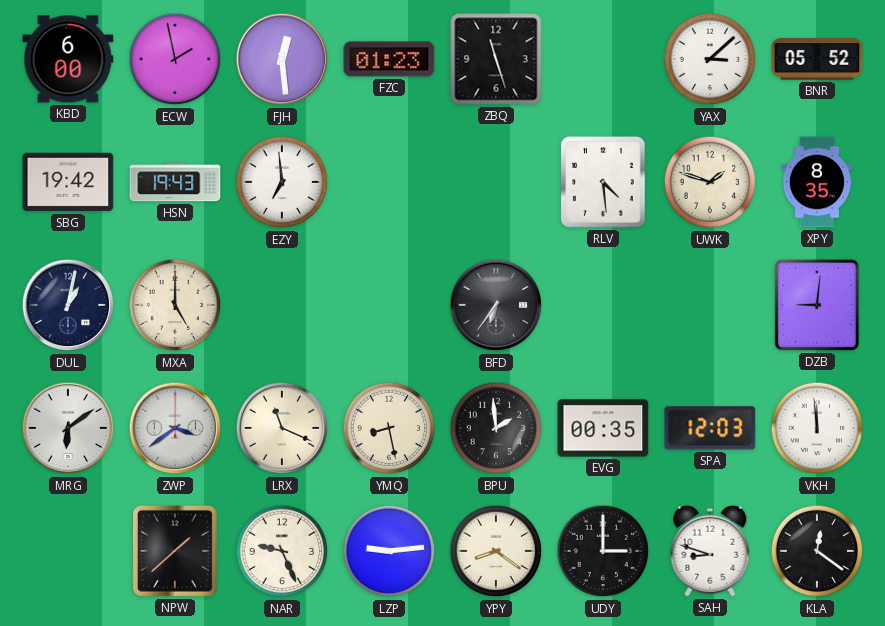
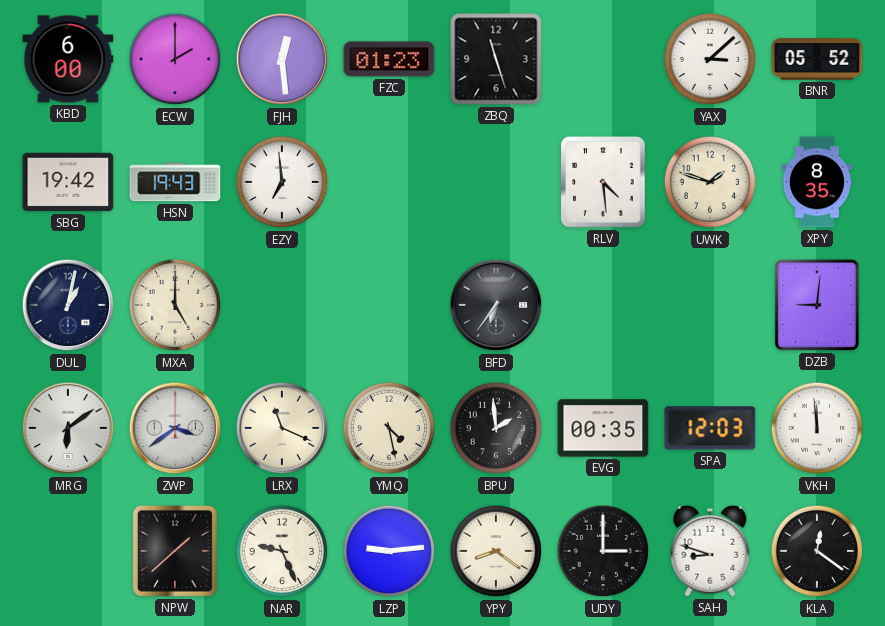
ECW: 1:58 -> 2:00
YMQ: 8:28 -> 4:28
